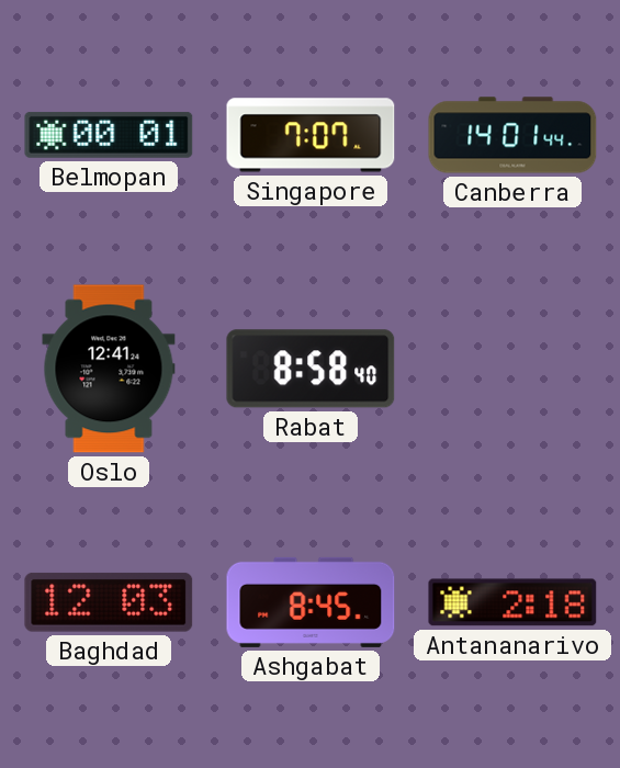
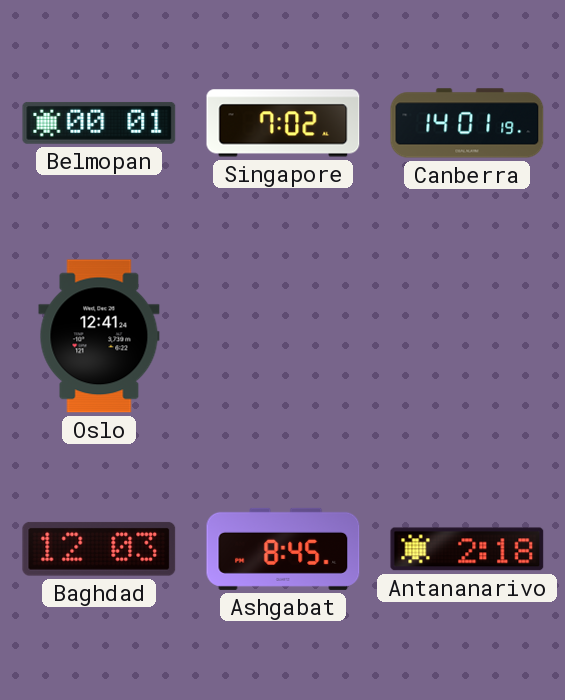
Singapore: 7:07 -> 7:02
Canberra: 14:01:44 -> 14:01:19
Rabat: 8:58 -> none
